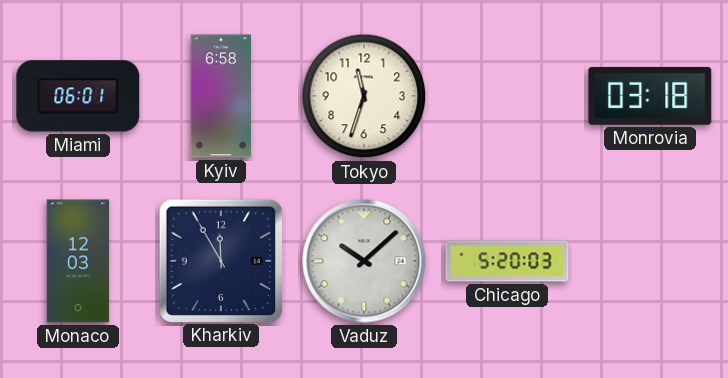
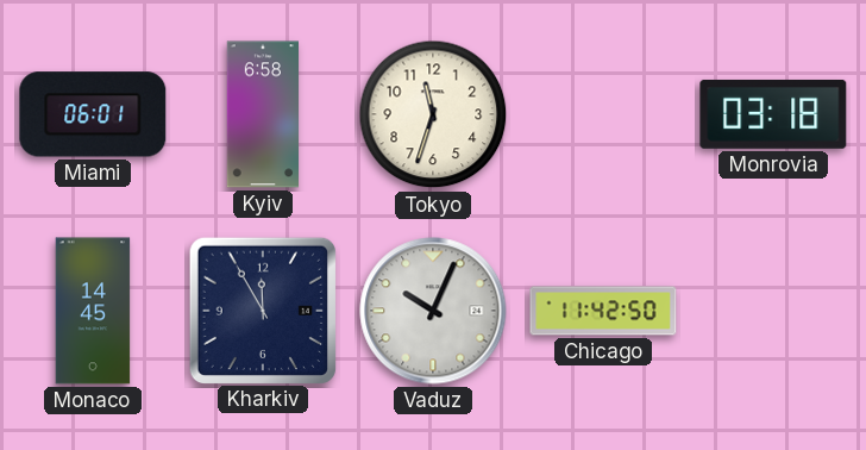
Monaco: 12:03 -> 14:45
Vaduz: 10:08 -> 10:04
Chicago: 5:20 -> 11:42
